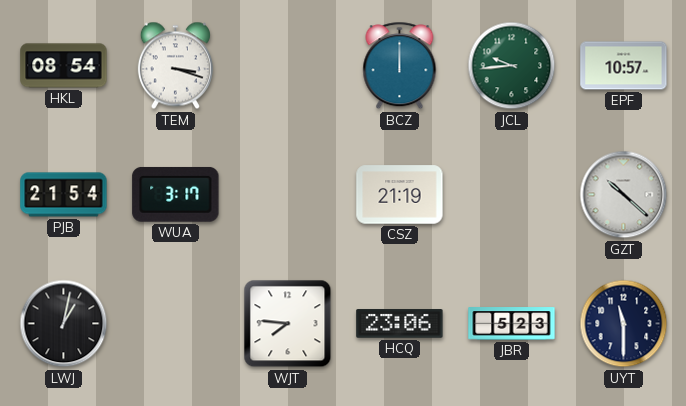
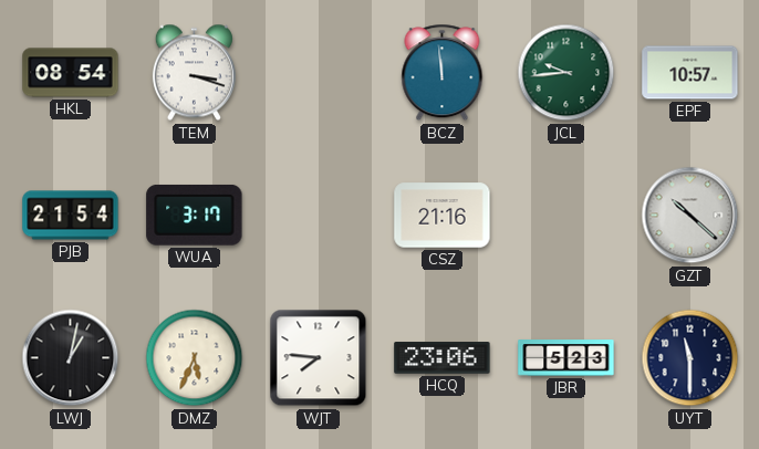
BCZ: 12:00 -> 11:59
CSZ: 21:19 -> 21:16
DMZ: none -> 5:34
